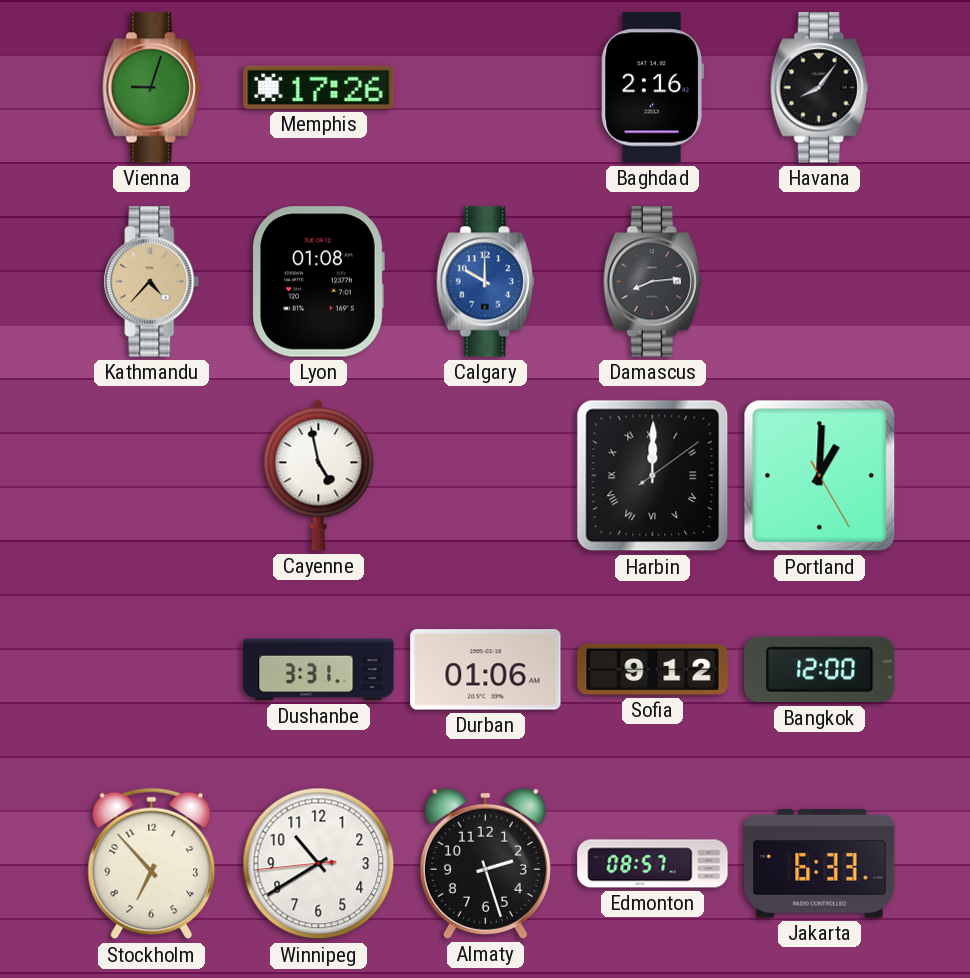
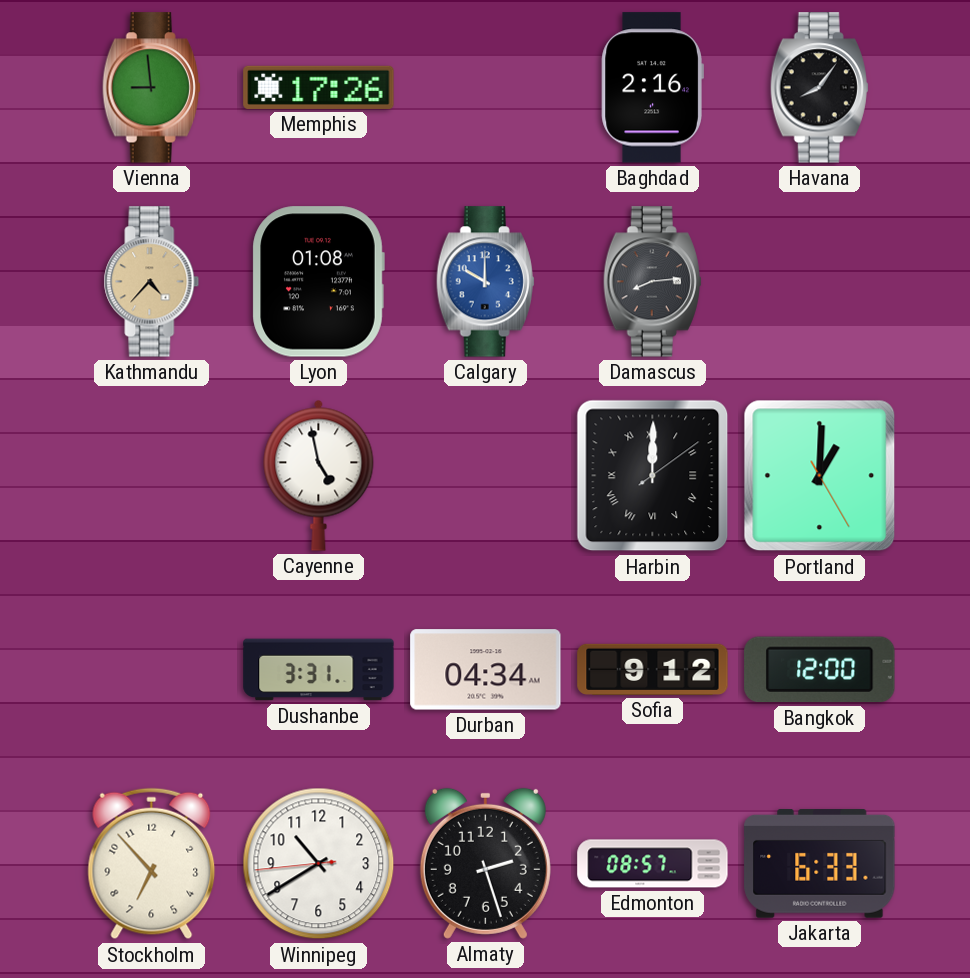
Vienna: 9:03 -> 8:59
Durban: 01:06 -> 04:34
